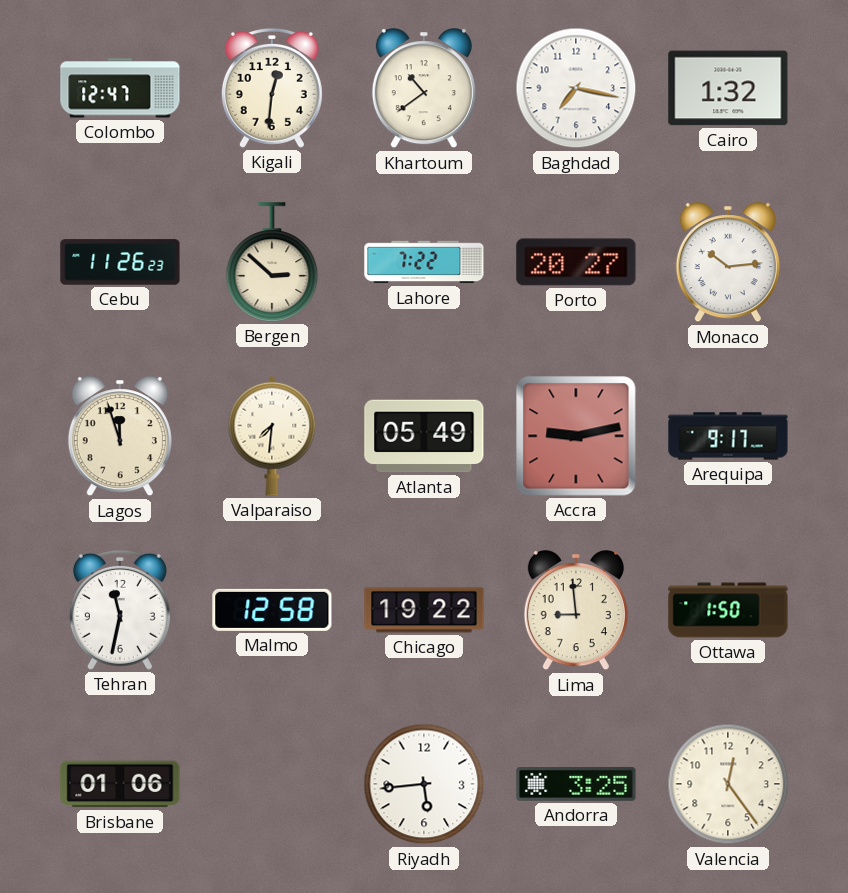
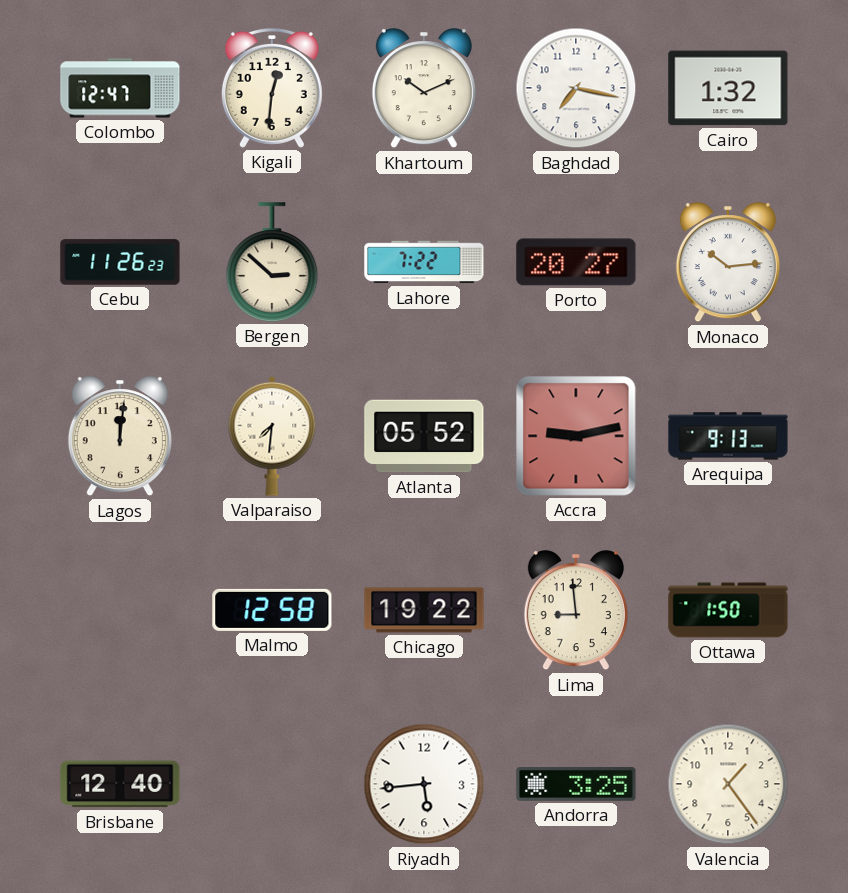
Khartoum: 10:39 -> 10:11
Lagos: 11:57 -> 12:01
Atlanta: 05:49 -> 05:52
Arequipa: 9:17 -> 9:13
Tehran: 11:32 -> none
Brisbane: 01:06 -> 12:40
Valencia: 12:24 -> 1:24
